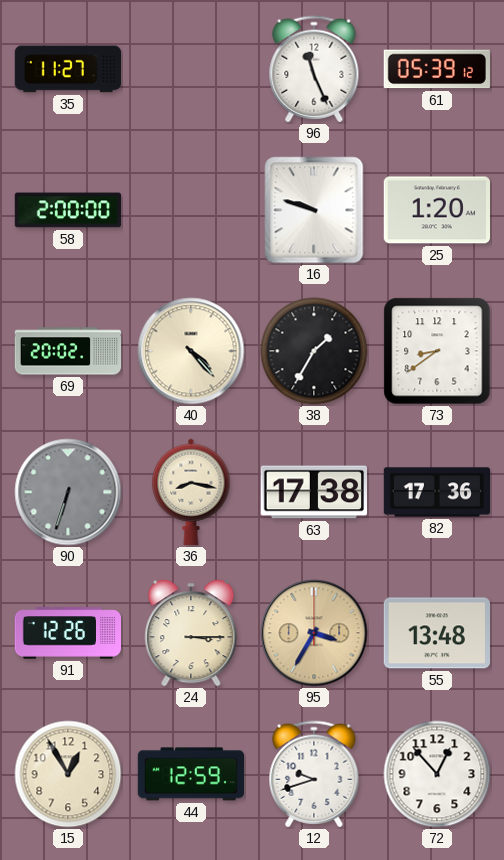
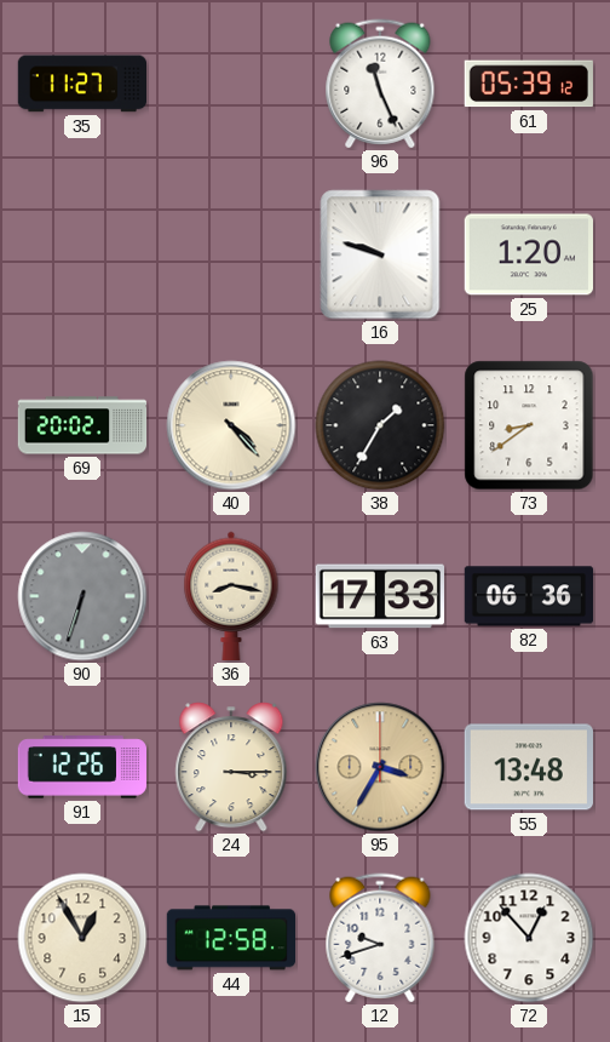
58: 2:00 -> none
63: 17:38 -> 17:33
82: 17:36 -> 06:36
44: 12:59 -> 12:58
